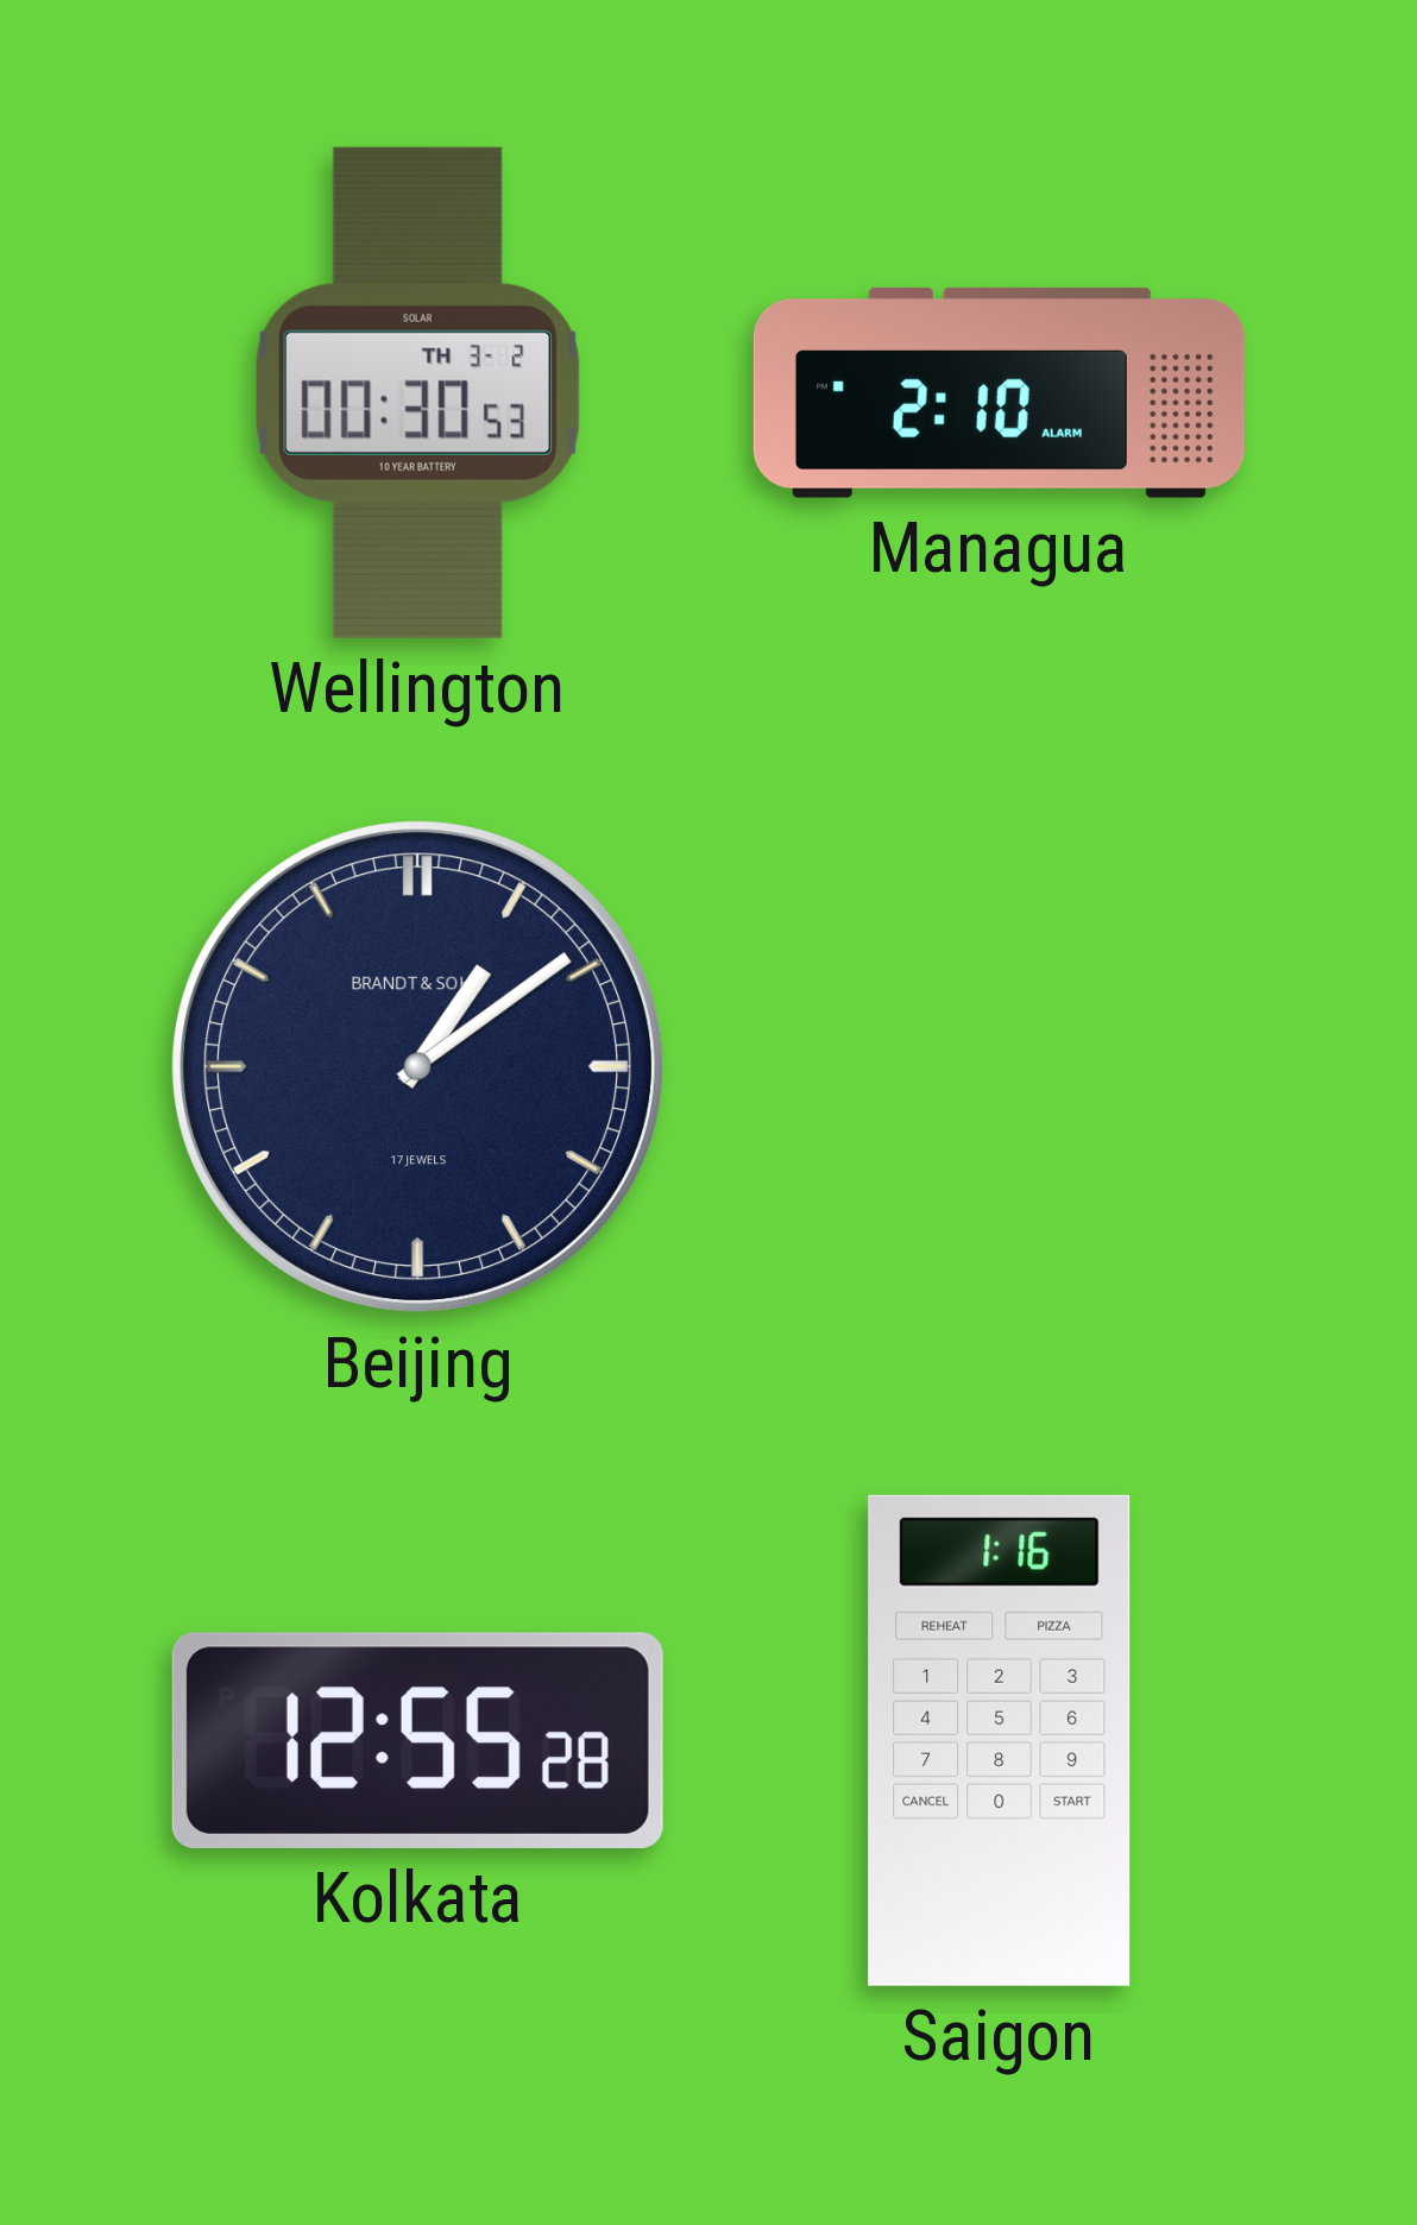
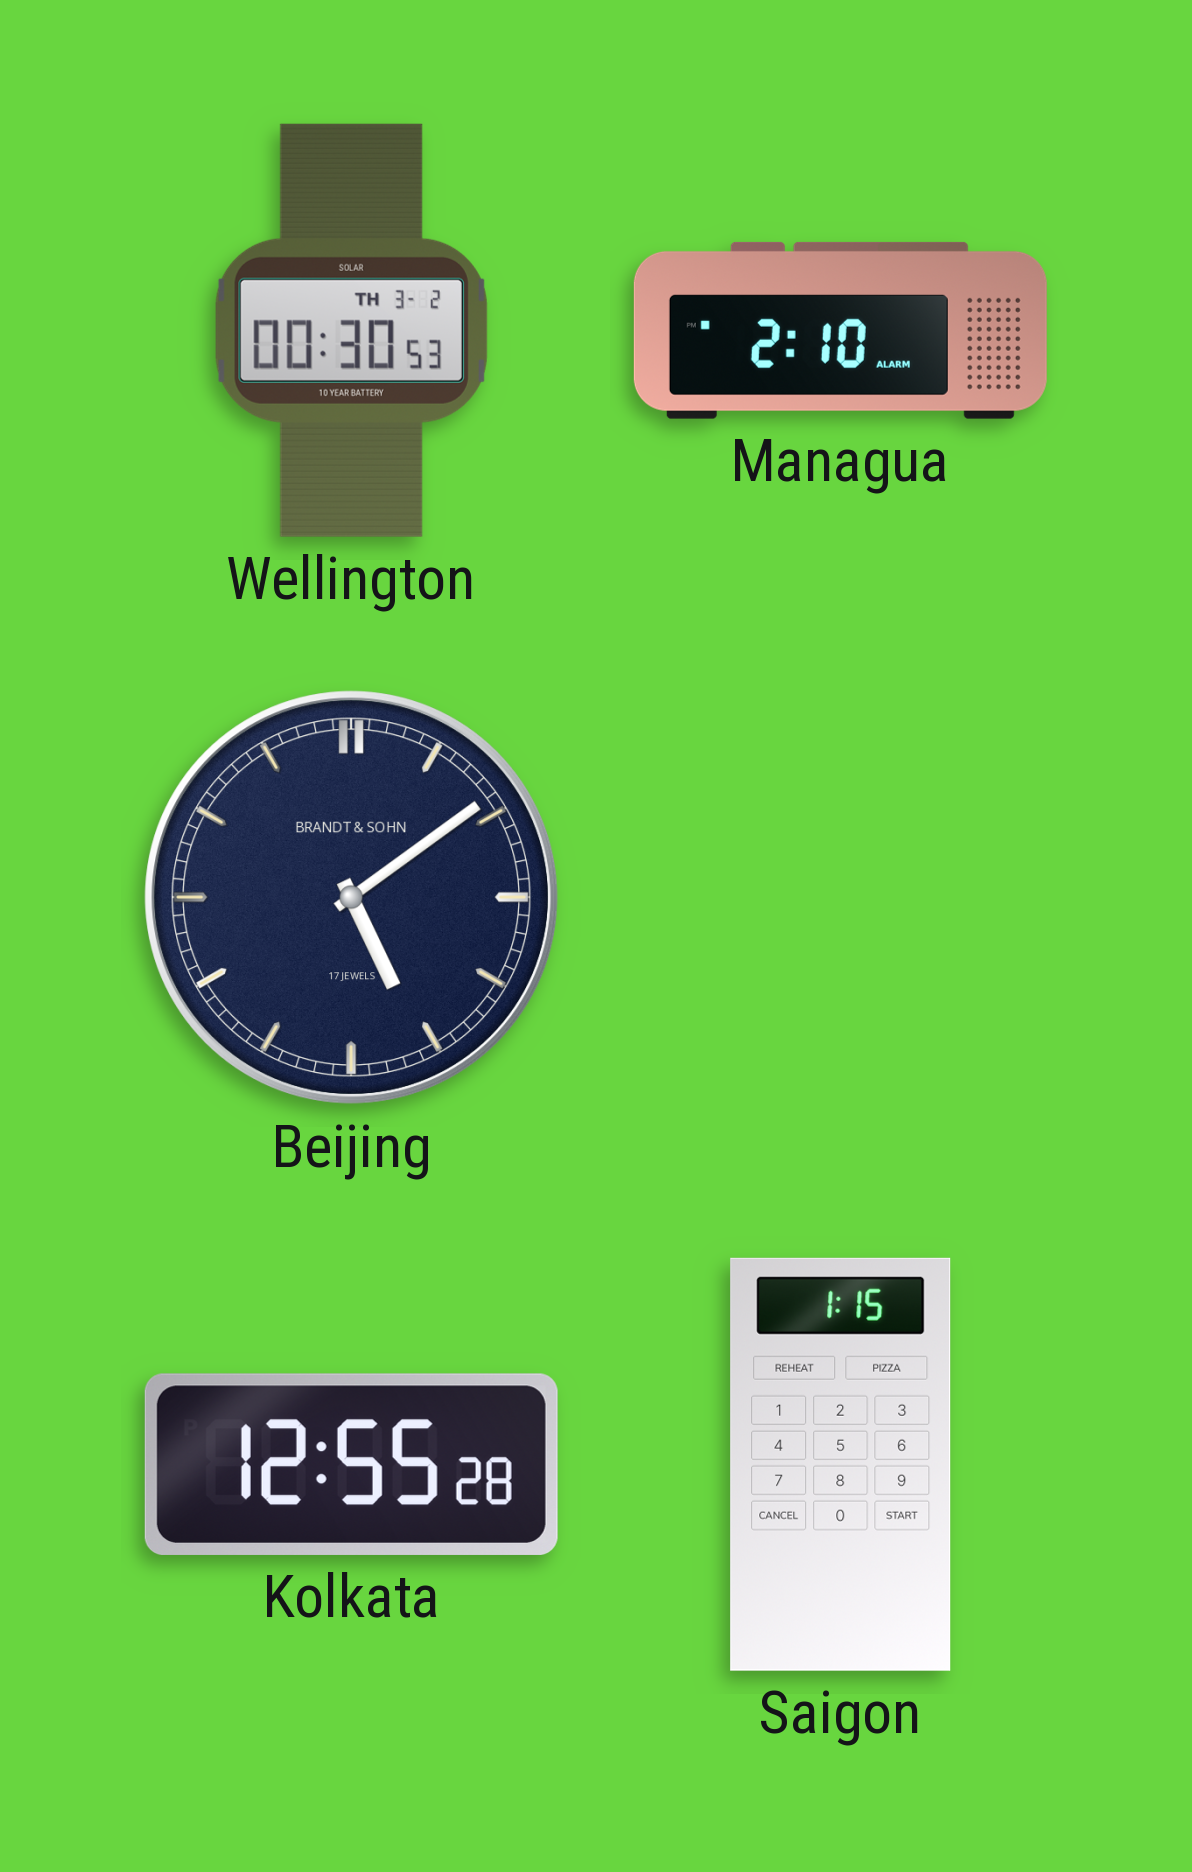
Beijing: 1:09 -> 5:09
Saigon: 1:16 -> 1:15
